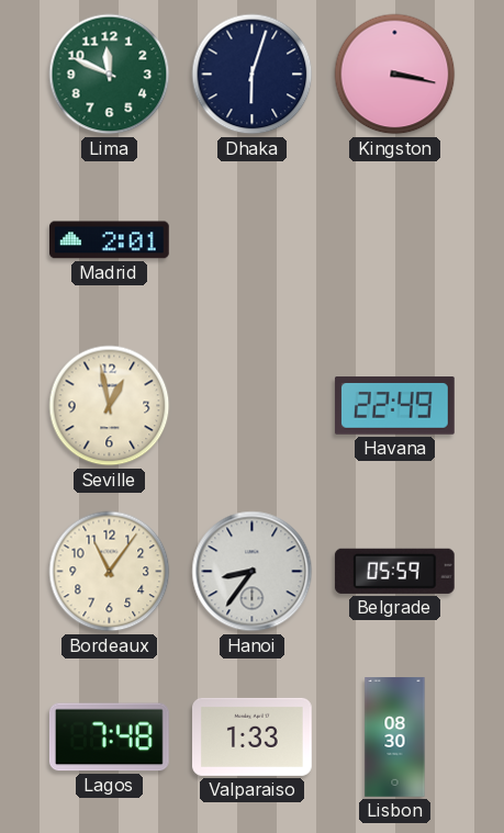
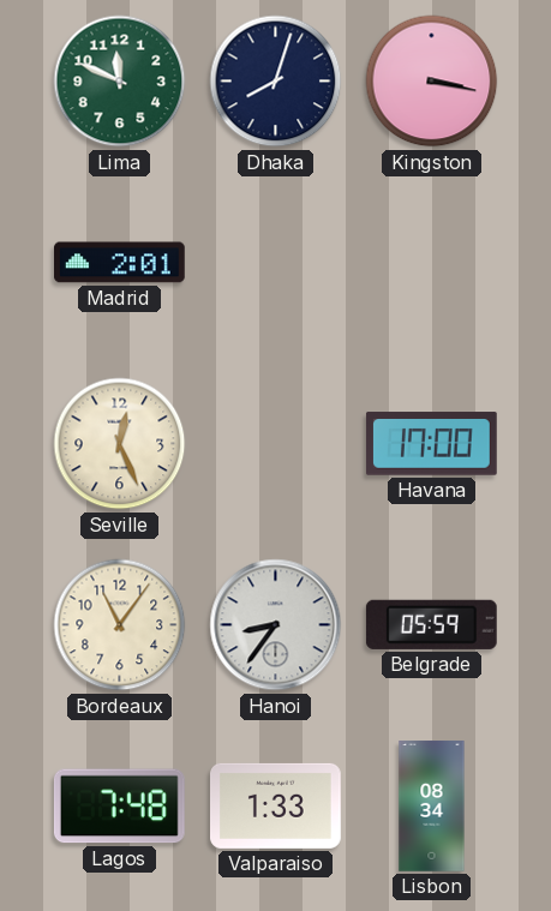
Dhaka: 6:03 -> 8:03
Seville: 12:58 -> 12:26
Havana: 22:49 -> 17:00
Lisbon: 08:30 -> 08:34
